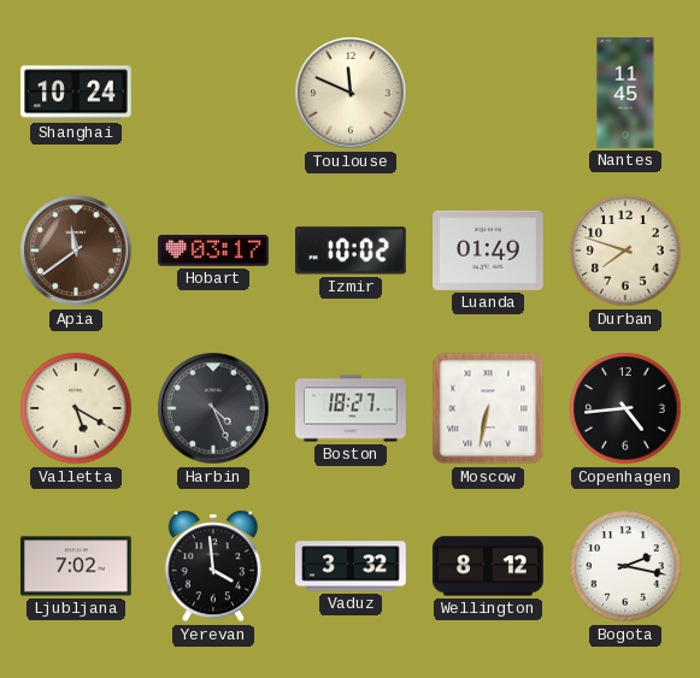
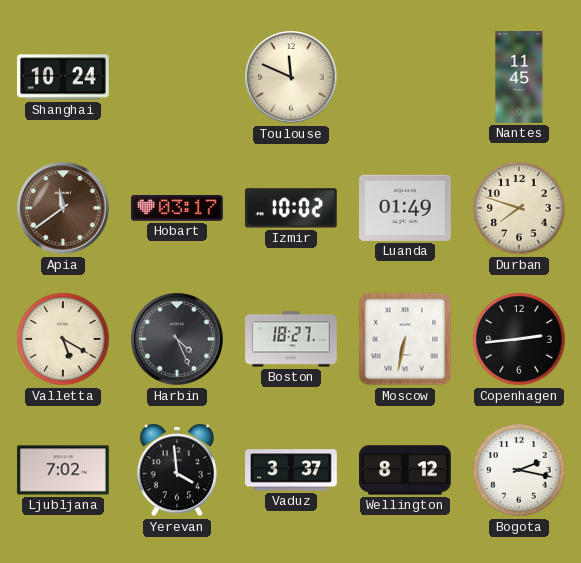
Copenhagen: 4:44 -> 2:44
Vaduz: 3:32 -> 3:37
